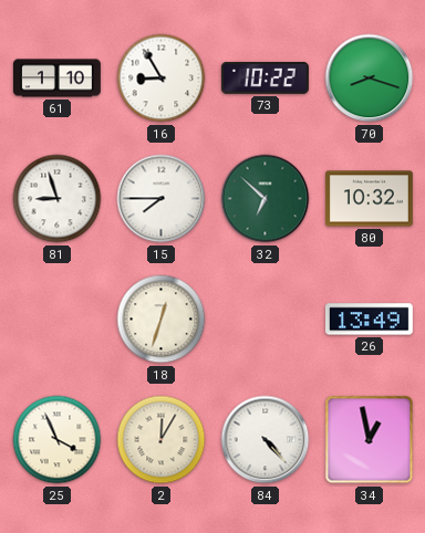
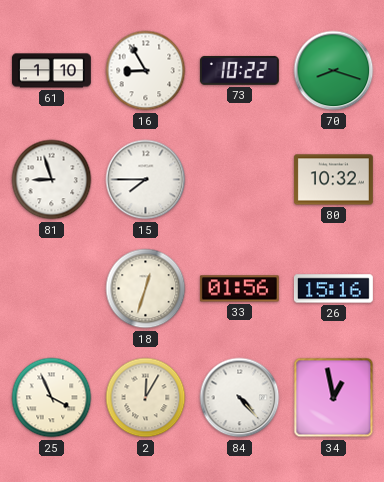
32: 6:52 -> none
33: none -> 01:56
26: 13:49 -> 15:16
